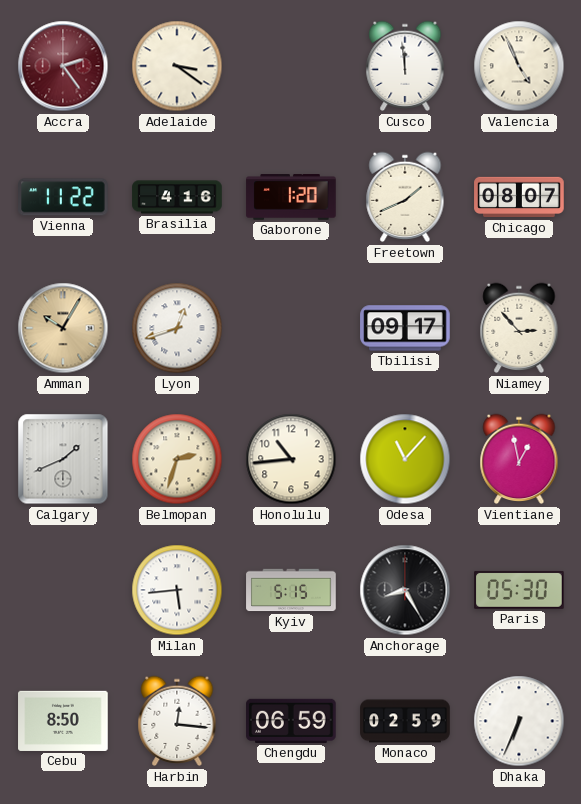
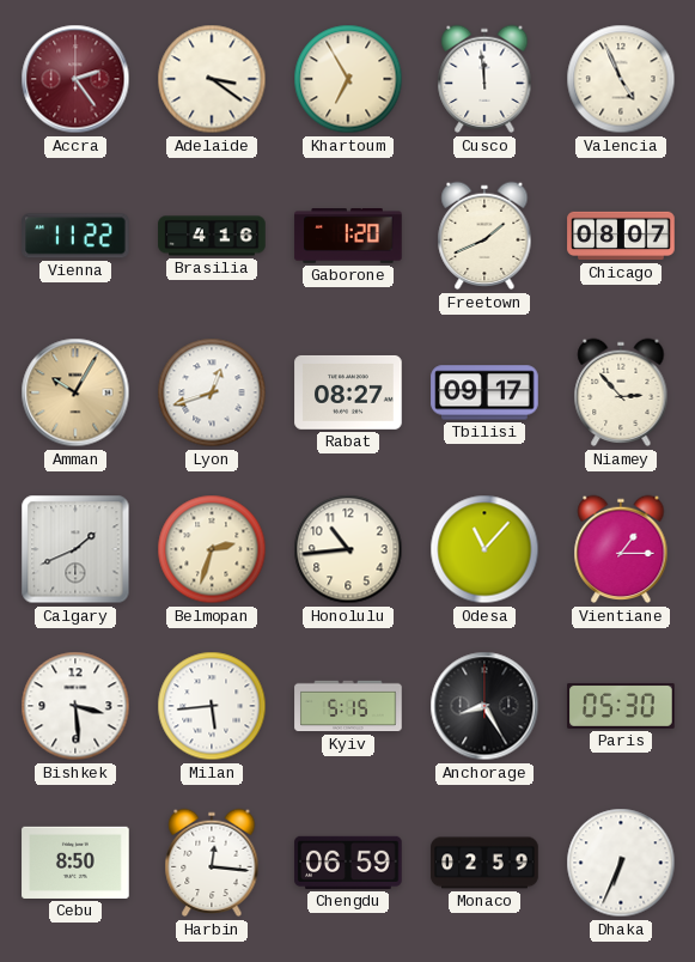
Khartoum: none -> 6:55
Rabat: none -> 08:27
Vientiane: 12:58 -> 1:15
Bishkek: none -> 3:29
